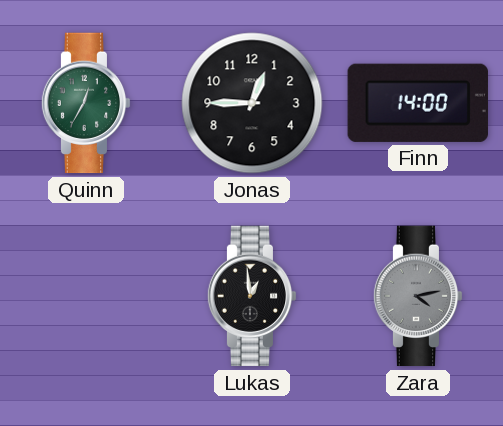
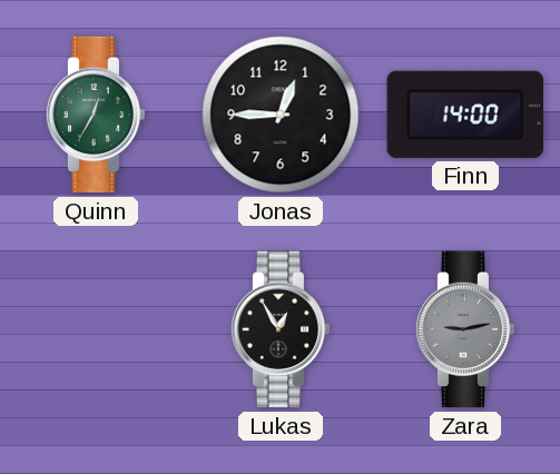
Lukas: 12:59 -> 12:55
Zara: 4:13 -> 9:13
